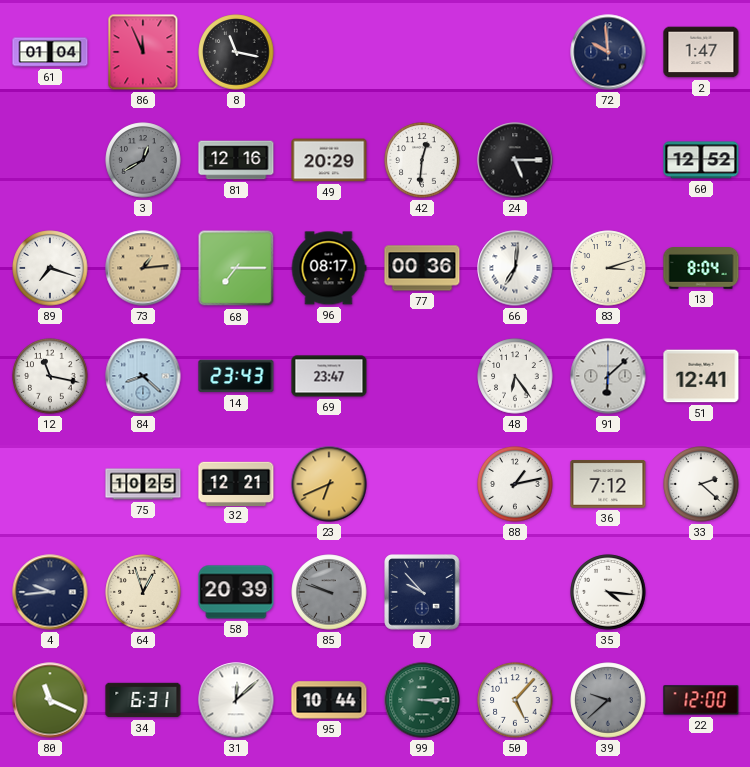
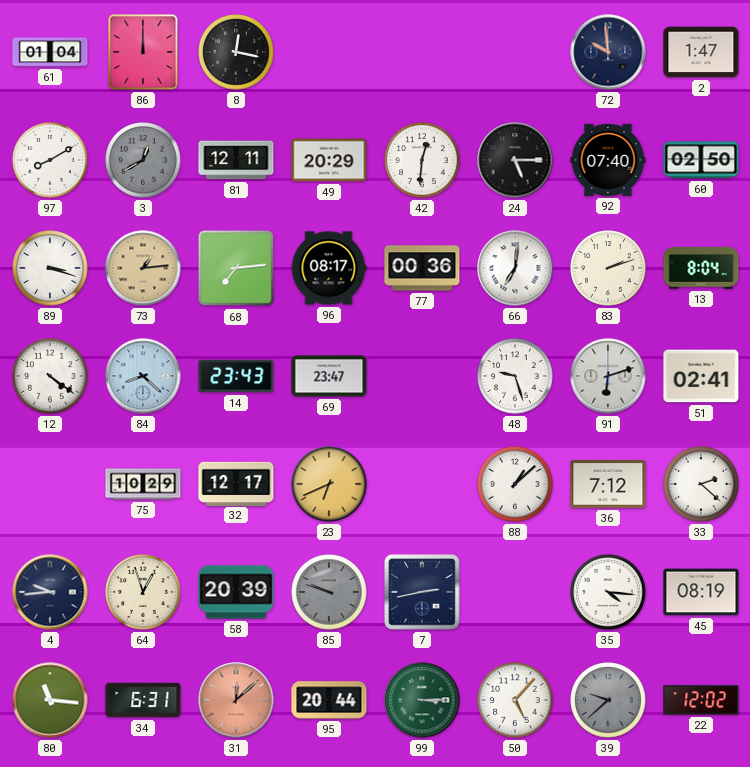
86: 11:56 -> 12:00
8: 11:17 -> 12:17
97: none -> 8:10
81: 12:16 -> 12:11
92: none -> 07:40
60: 12:52 -> 02:50
89: 7:18 -> 3:18
68: 7:15 -> 7:14
83: 3:12 -> 2:12
12: 11:17 -> 4:21
48: 6:24 -> 9:27
91: 6:08 -> 6:12
51: 12:41 -> 02:41
75: 10:25 -> 10:29
32: 12:21 -> 12:17
88: 1:13 -> 1:08
7: 9:53 -> 2:43
45: none -> 08:19
80: 11:19 -> 11:16
31 dial: white -> salmon
95: 10:44 -> 20:44
22: 12:00 -> 12:02
